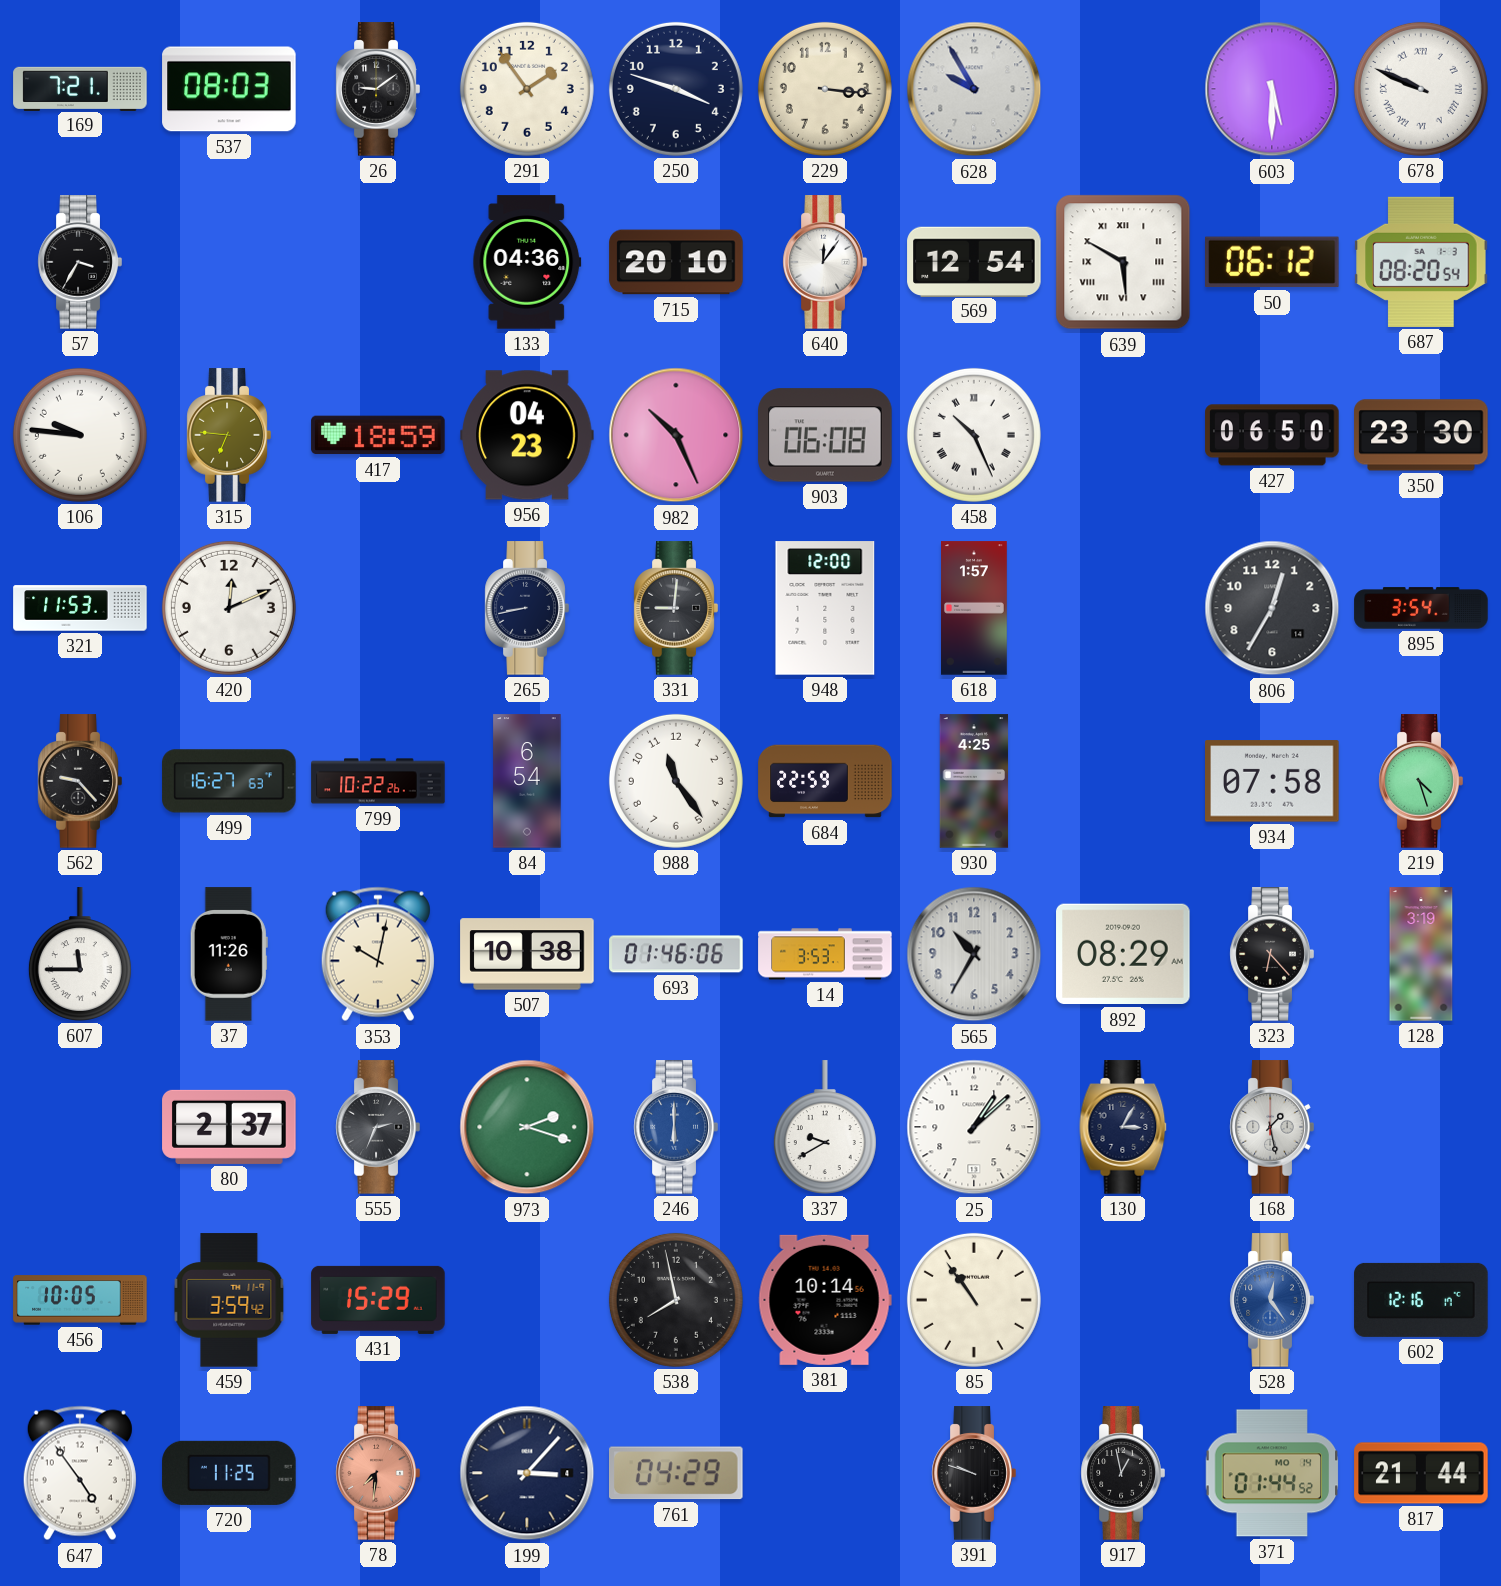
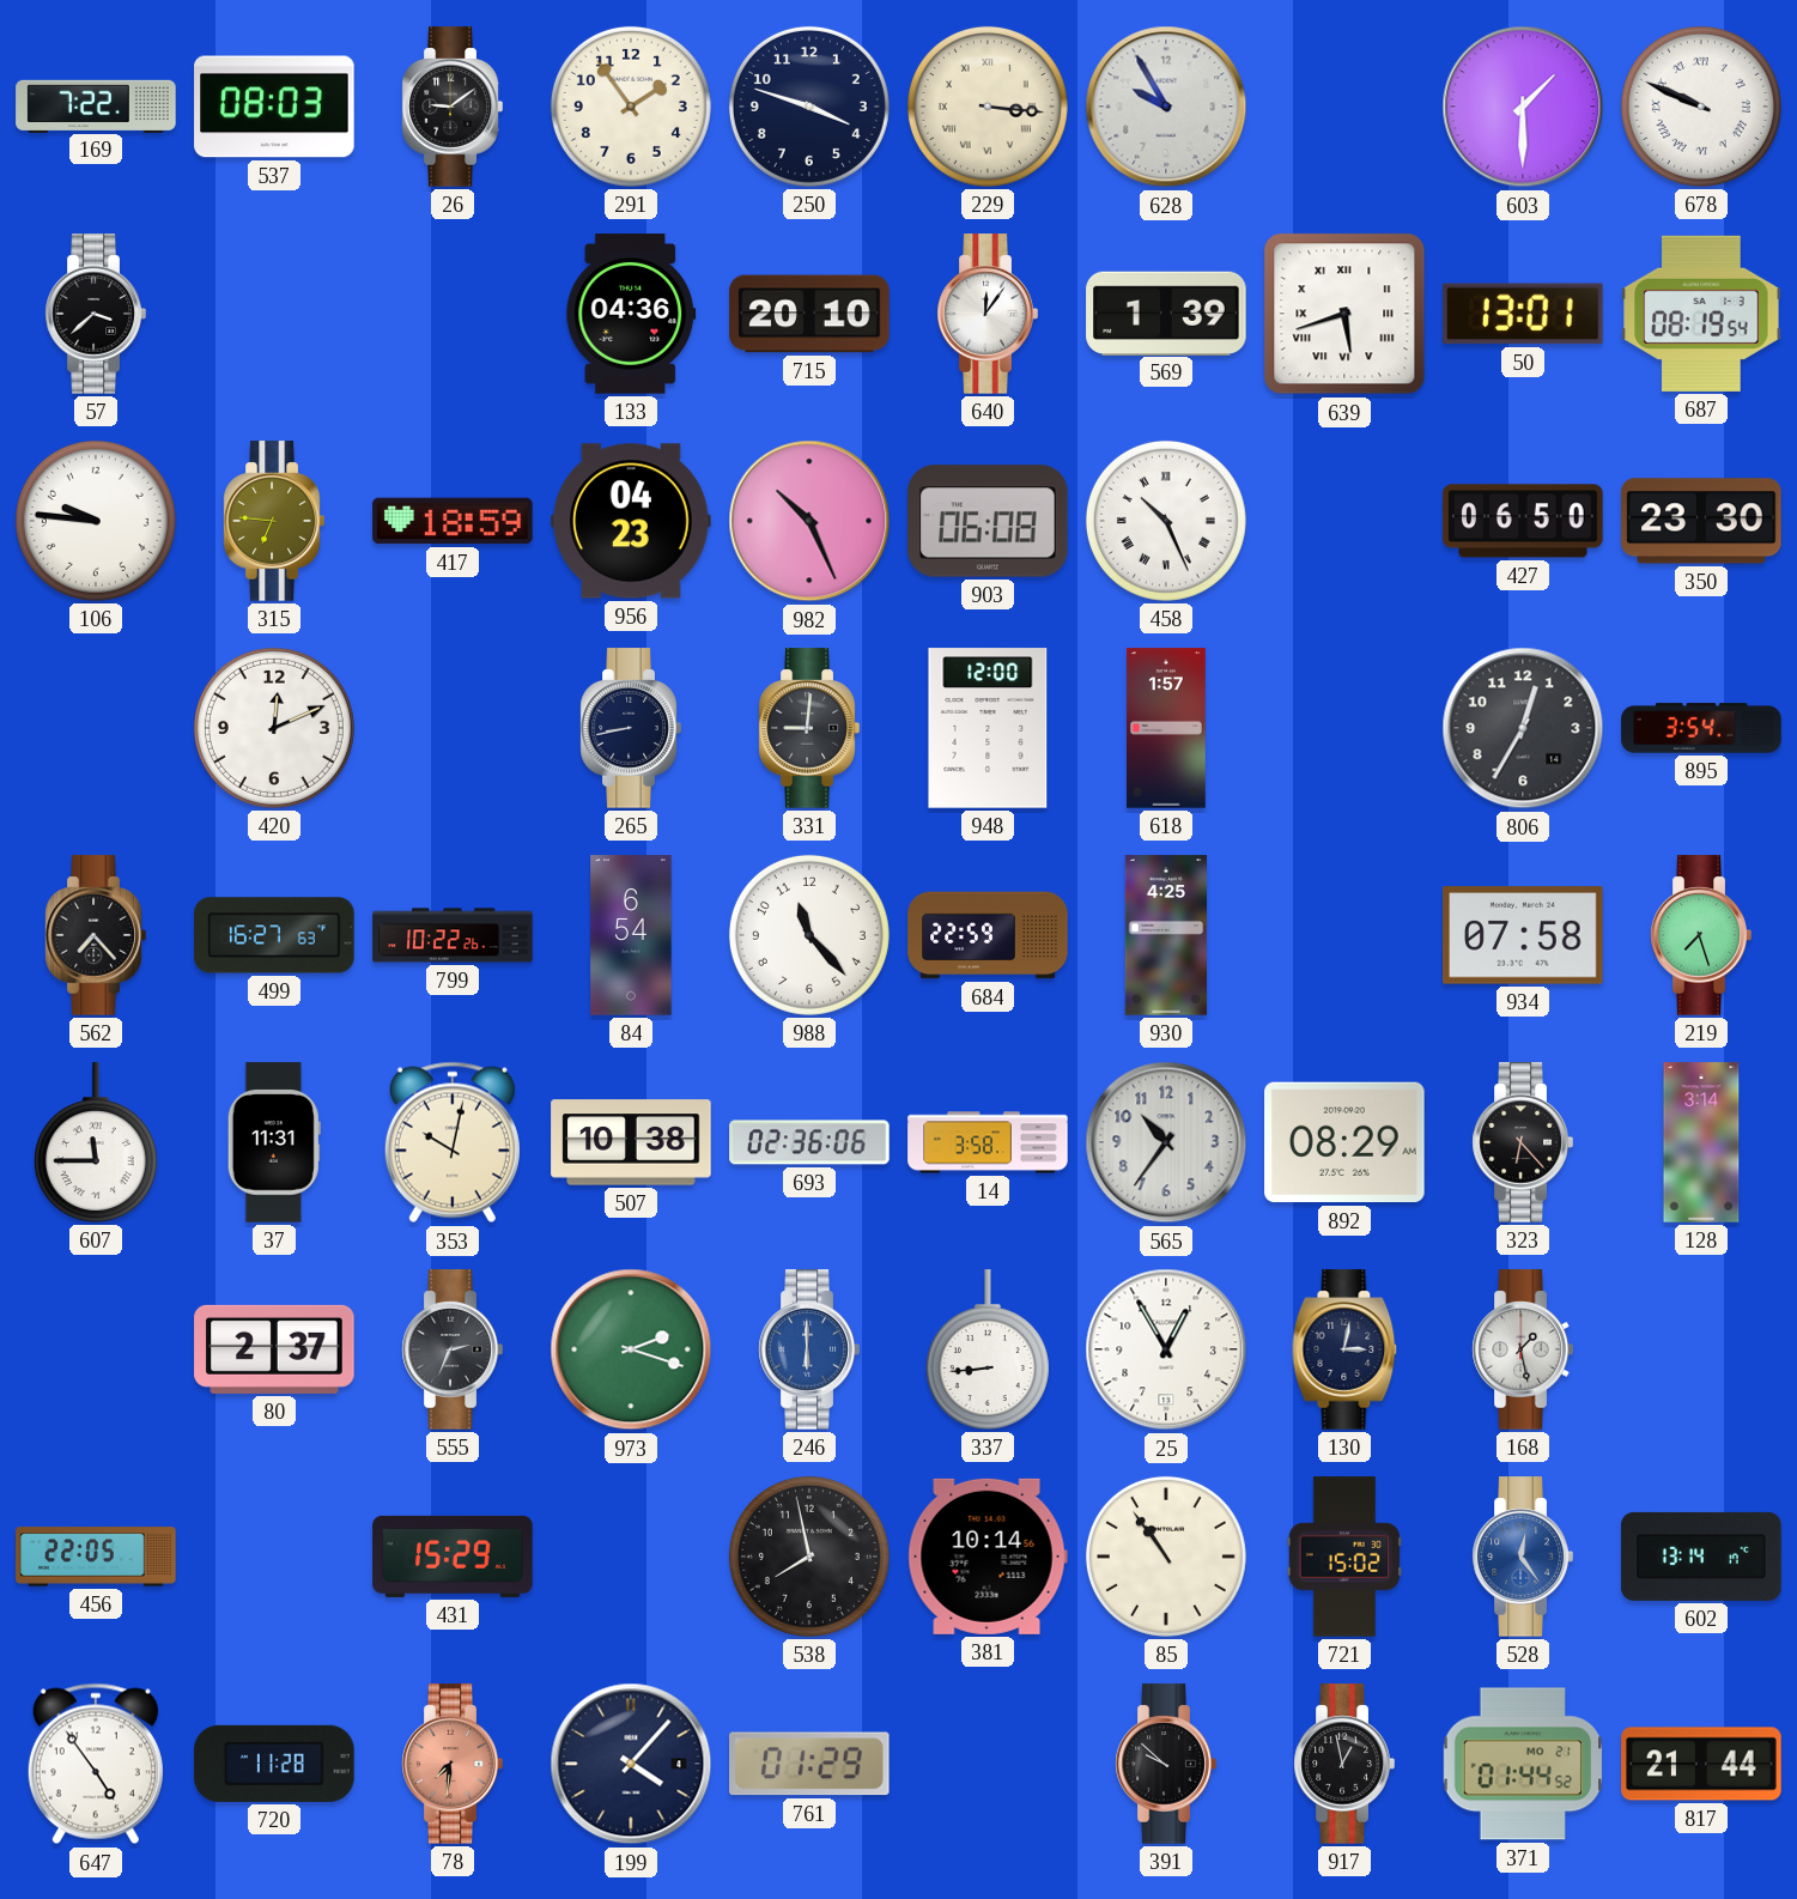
169: 7:21 -> 7:22
229 numerals: Arabic -> Roman
603: 5:30 -> 1:30
57: 3:35 -> 3:38
569: 12:54 -> 1:39
639: 5:50 -> 5:42
50: 06:12 -> 13:01
687: 08:20 -> 08:19
321: 11:53 -> none
562: 9:23 -> 7:23
988: 11:24 -> 11:23
219: 4:27 -> 7:27
37: 11:26 -> 11:31
693: 01:46 -> 02:36
14: 3:53 -> 3:58
565: 10:35 -> 10:36
128: 3:19 -> 3:14
337: 9:40 -> 8:44
25: 1:08 -> 12:55
130: 3:05 -> 3:02
456: 10:05 -> 22:05
459: 3:59 -> none
721: none -> 15:02
602: 12:16 -> 13:14
720: 11:25 -> 11:28
199: 3:07 -> 4:07
761: 04:29 -> 01:29
391: 9:48 -> 9:52
371 date: MO 14 -> MO 21
